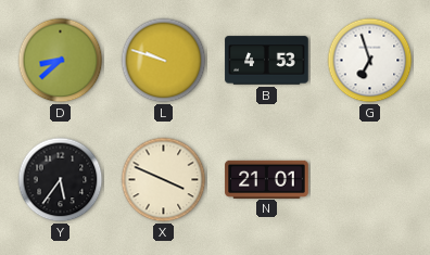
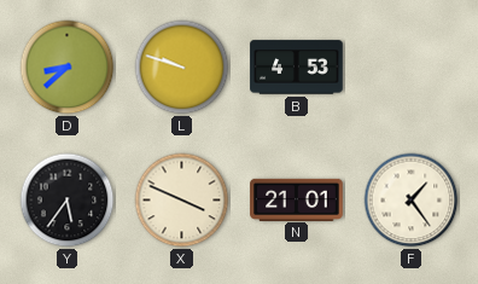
G: 6:57 -> none
F: none -> 1:24
